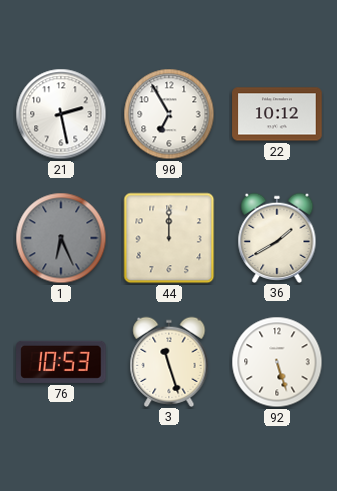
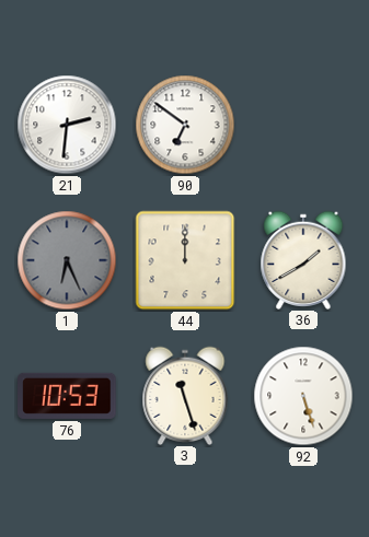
21: 2:28 -> 2:31
90: 6:55 -> 6:51
22: 10:12 -> none
